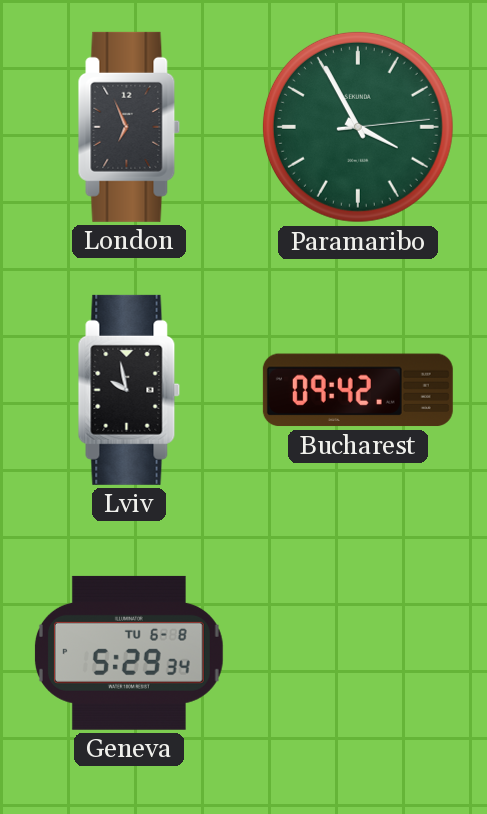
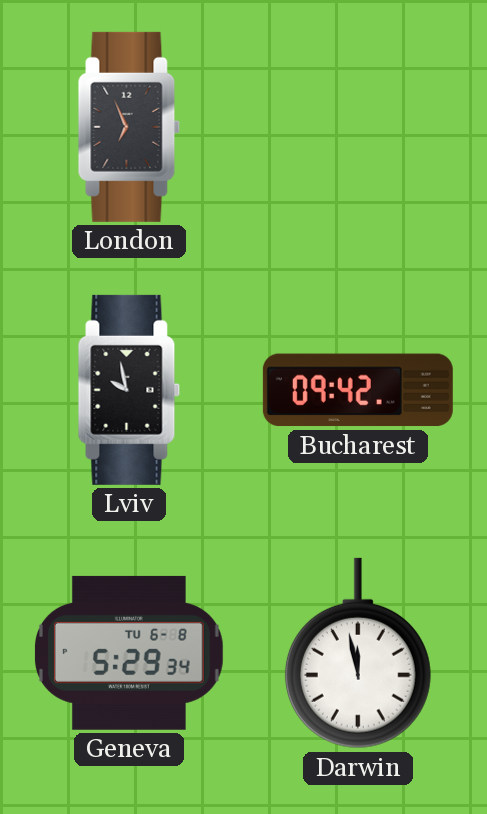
Paramaribo: 3:55 -> none
Darwin: none -> 11:58
